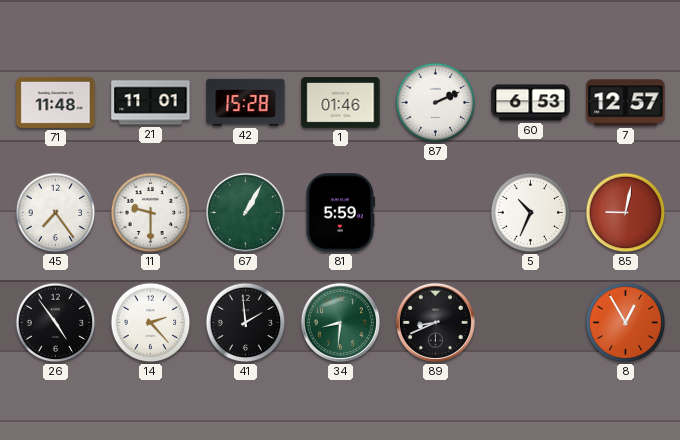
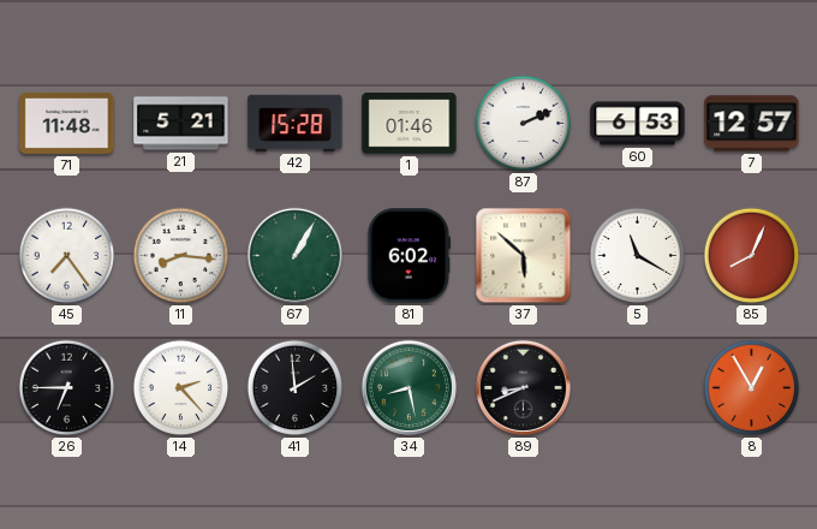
21: 11:01 -> 5:21
11: 9:30 -> 8:16
81: 5:59 -> 6:02
37: none -> 5:52
5: 10:34 -> 11:20
85: 9:02 -> 8:04
26: 4:54 -> 6:45
34: 8:31 -> 8:28
